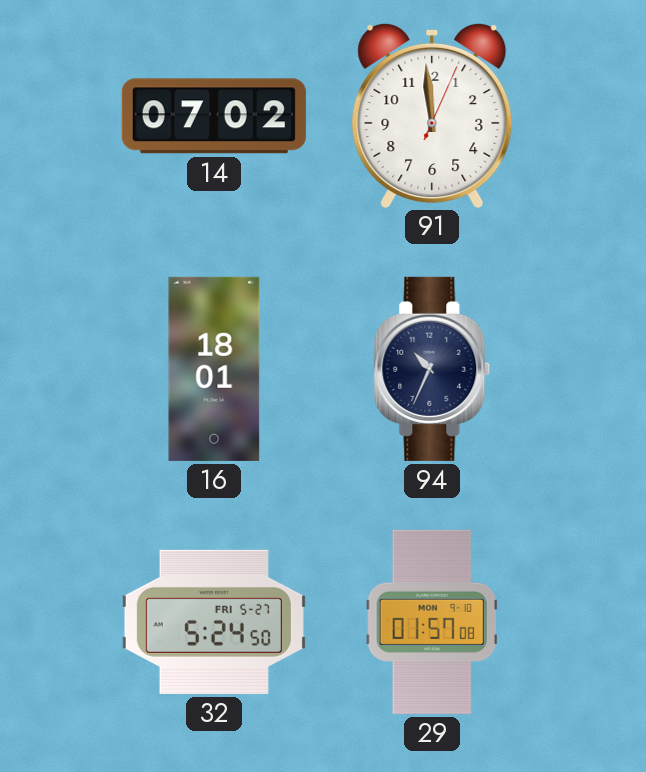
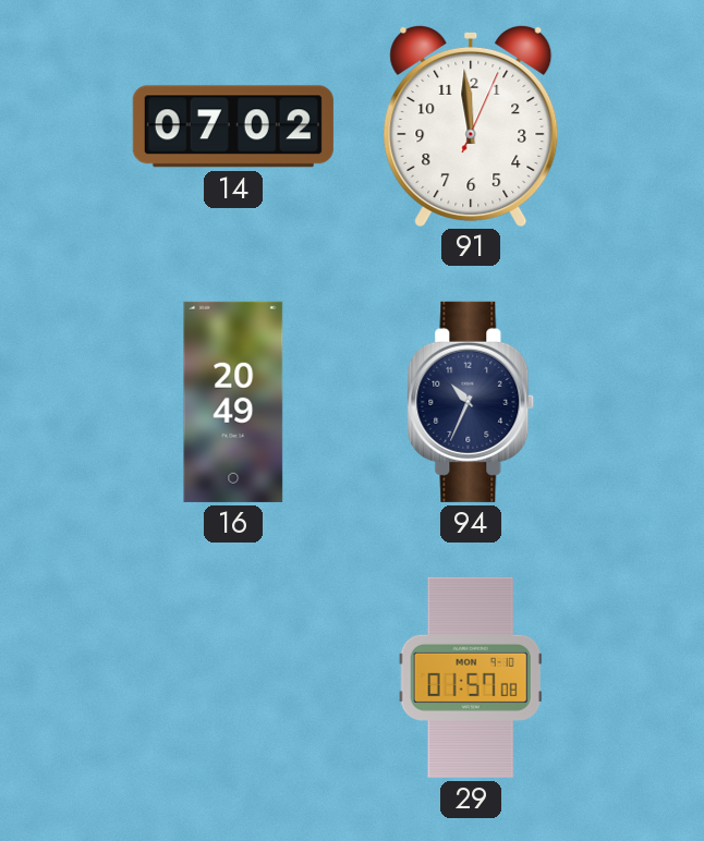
16: 18:01 -> 20:49
32: 5:24 -> none
